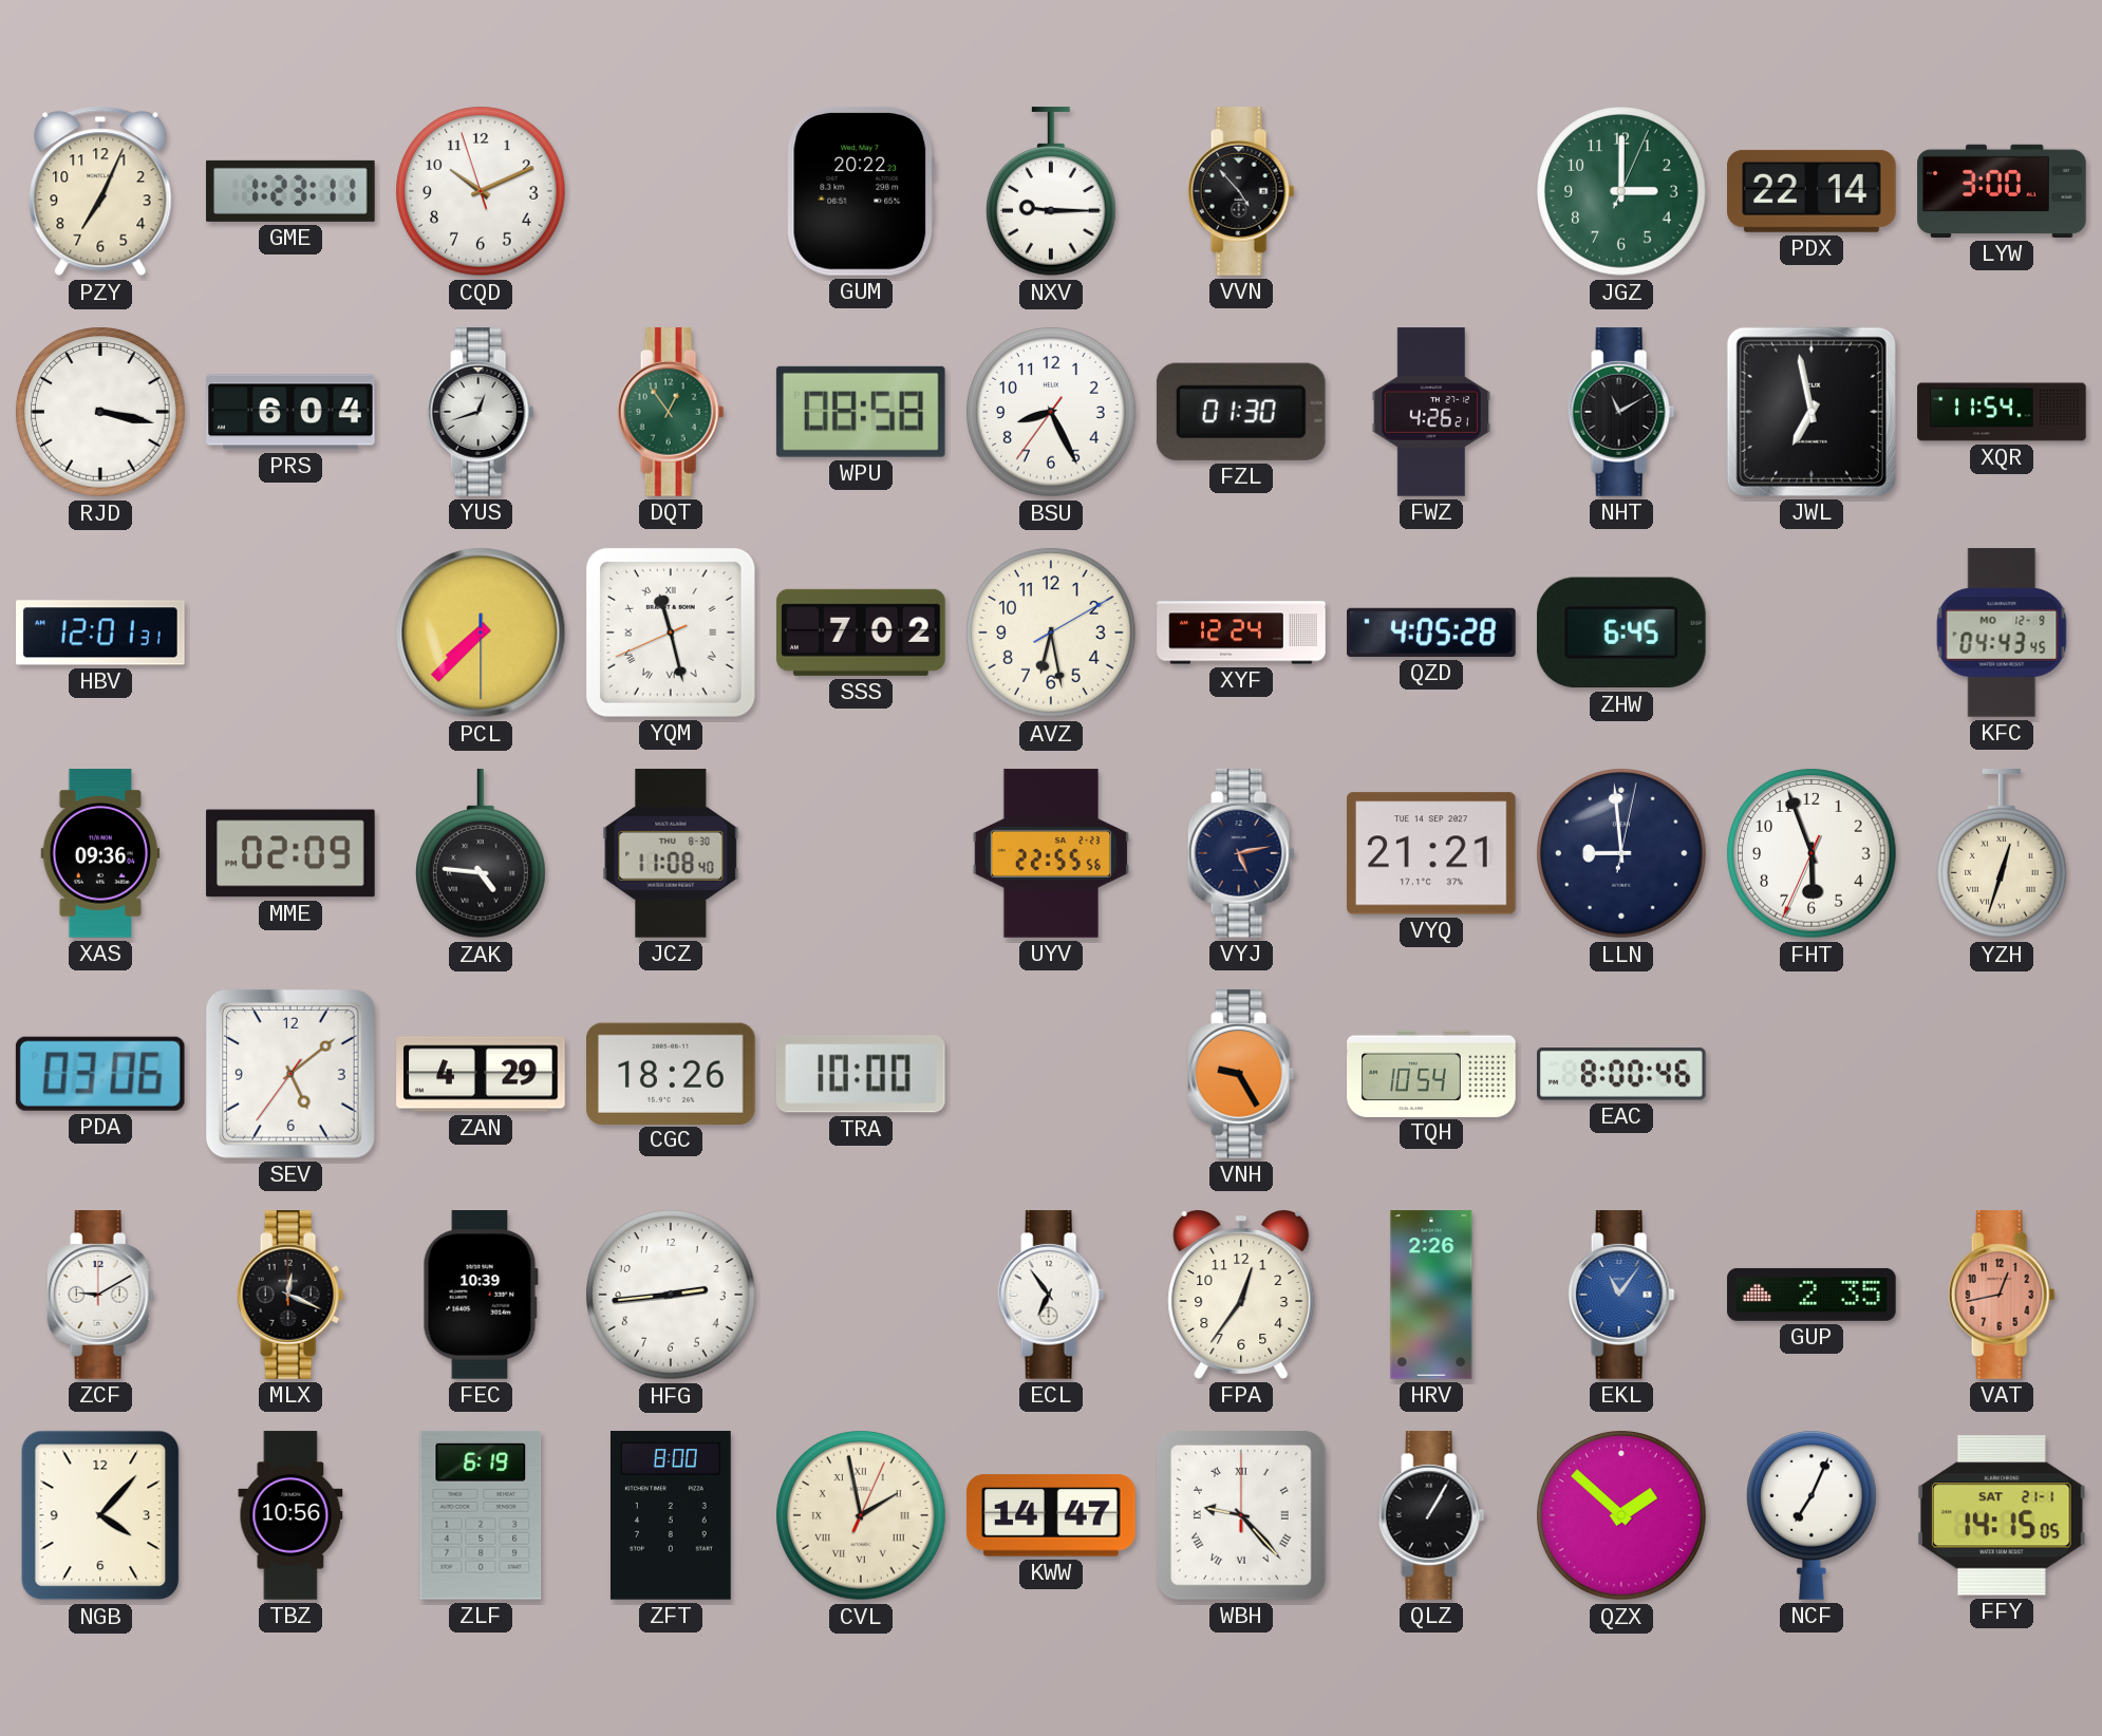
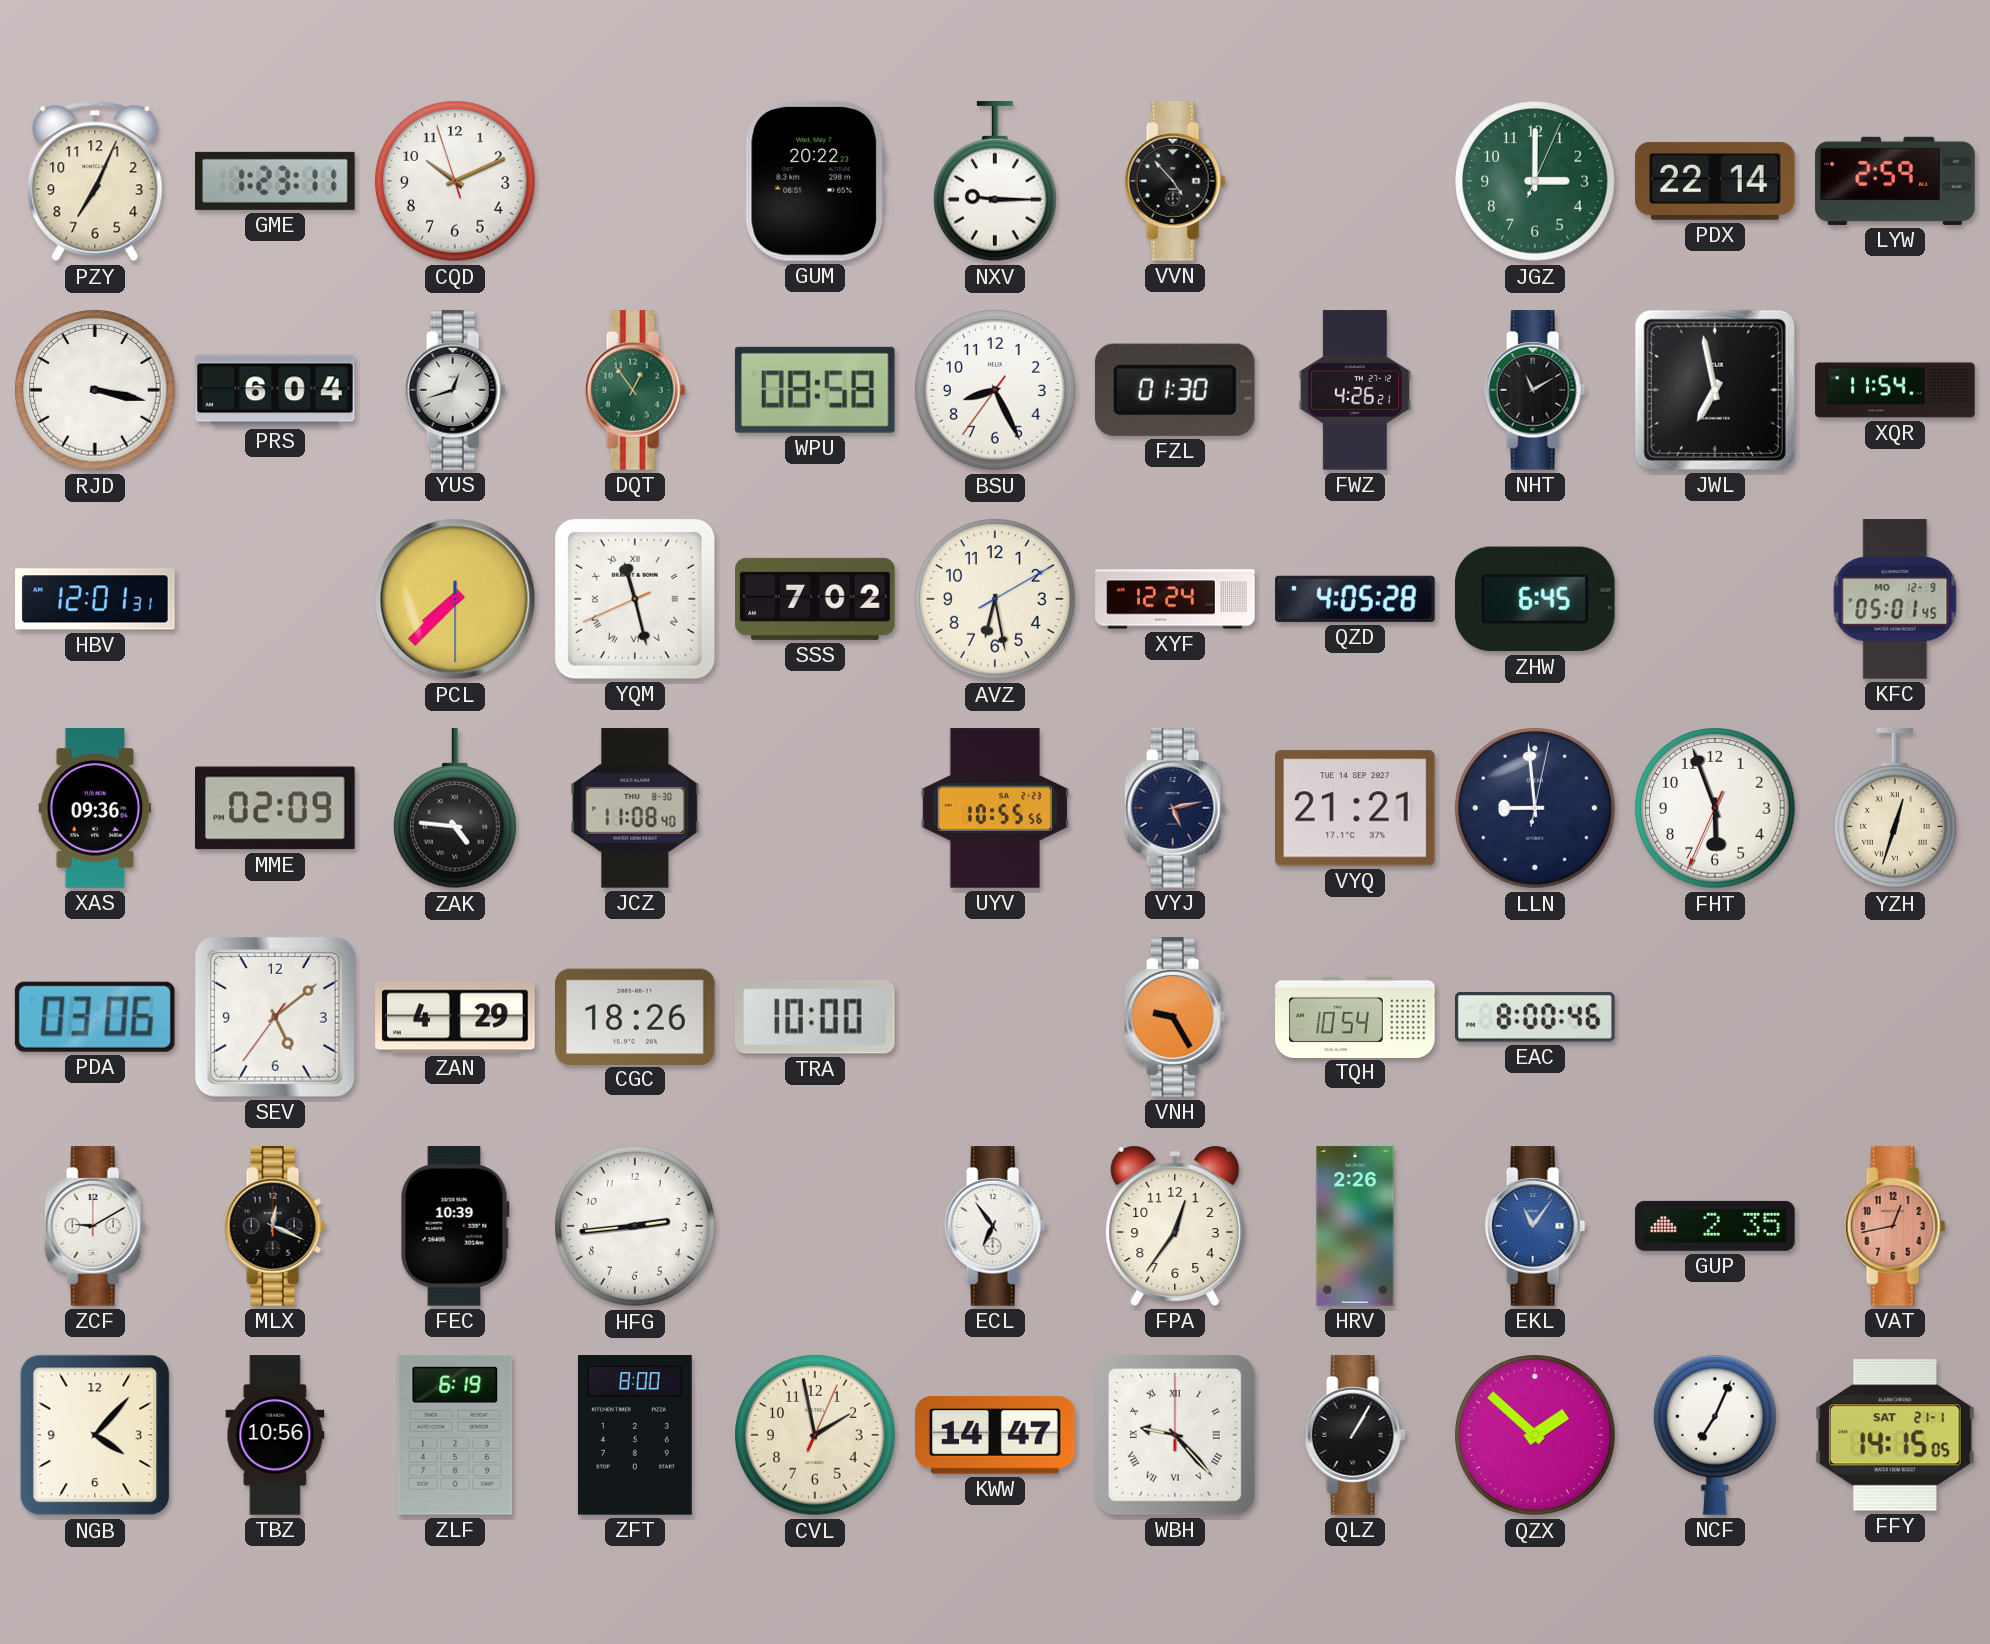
LYW: 3:00 -> 2:59
KFC: 04:43 -> 05:01
UYV: 22:55 -> 10:55
CVL numerals: Roman -> Arabic
